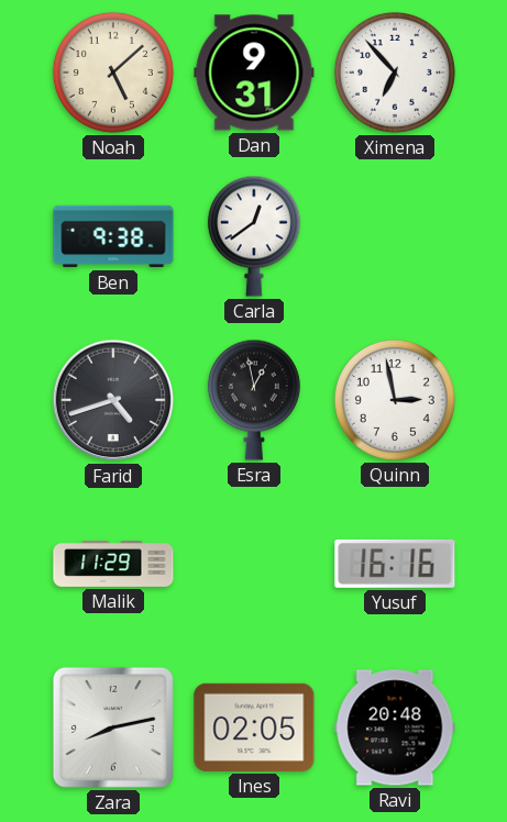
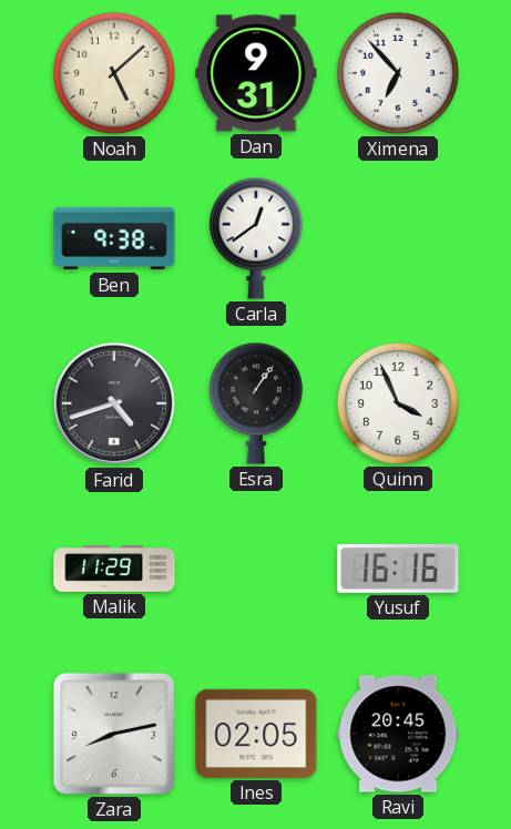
Esra: 12:58 -> 1:06
Quinn: 2:58 -> 3:56
Ravi: 20:48 -> 20:45
